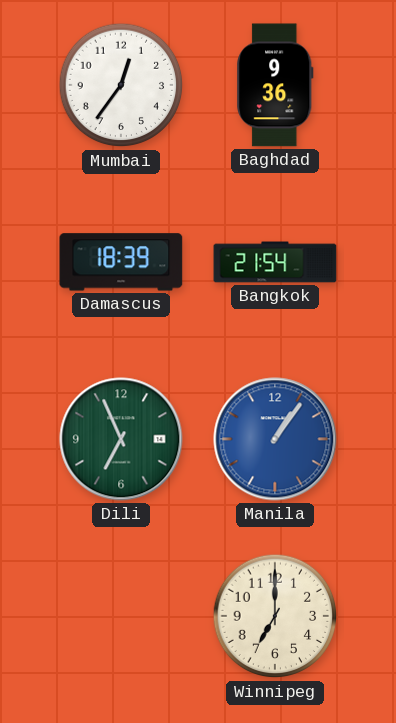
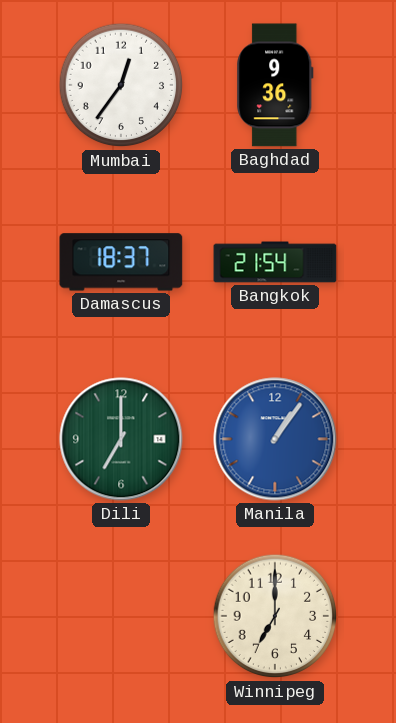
Damascus: 18:39 -> 18:37
Dili: 6:56 -> 7:00
